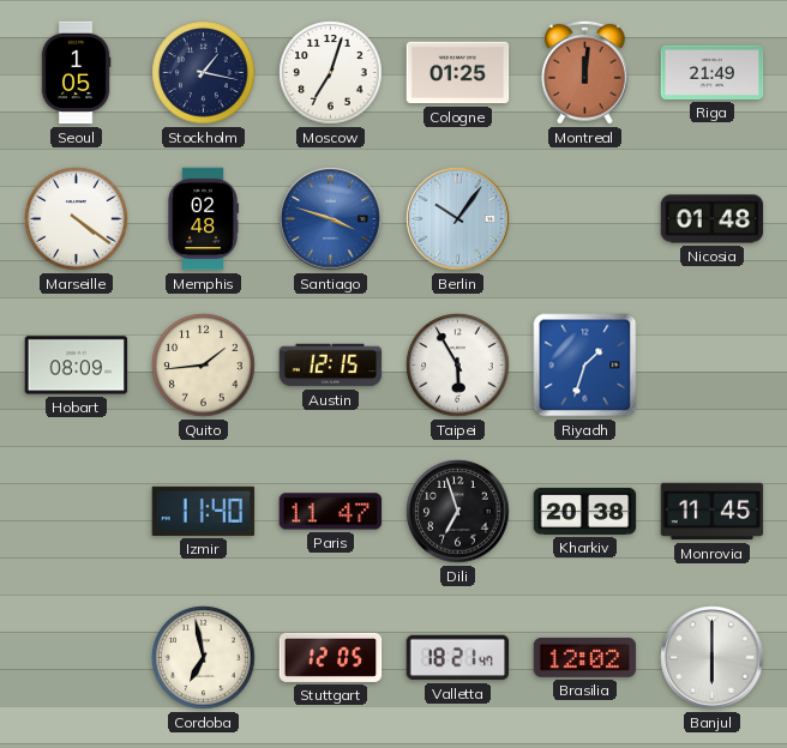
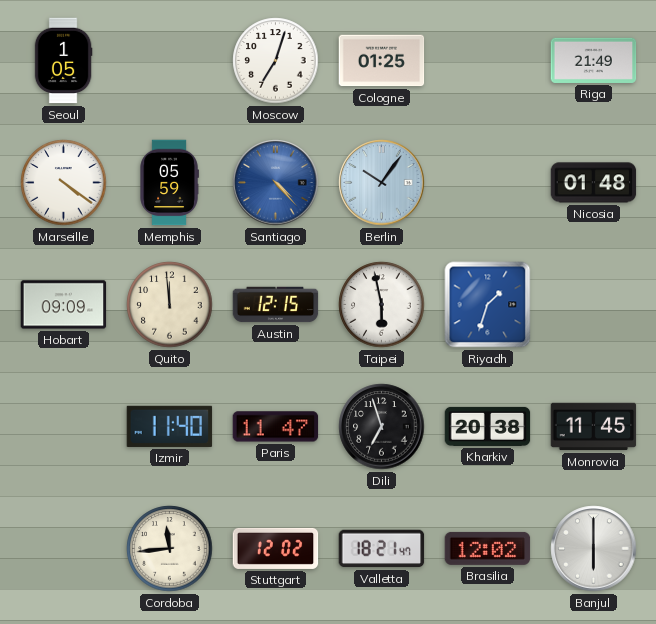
Stockholm: 1:17 -> none
Montreal: 12:01 -> none
Memphis: 02:48 -> 05:59
Santiago: 3:48 -> 4:23
Hobart: 08:09 -> 09:09
Quito: 1:44 -> 11:59
Taipei: 5:55 -> 5:58
Cordoba: 6:58 -> 11:44
Stuttgart: 12:05 -> 12:02
